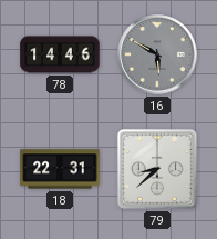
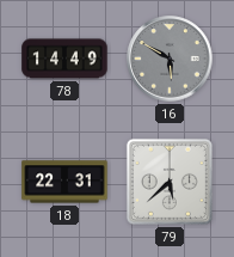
78: 14:46 -> 14:49
79: 8:38 -> 5:38
